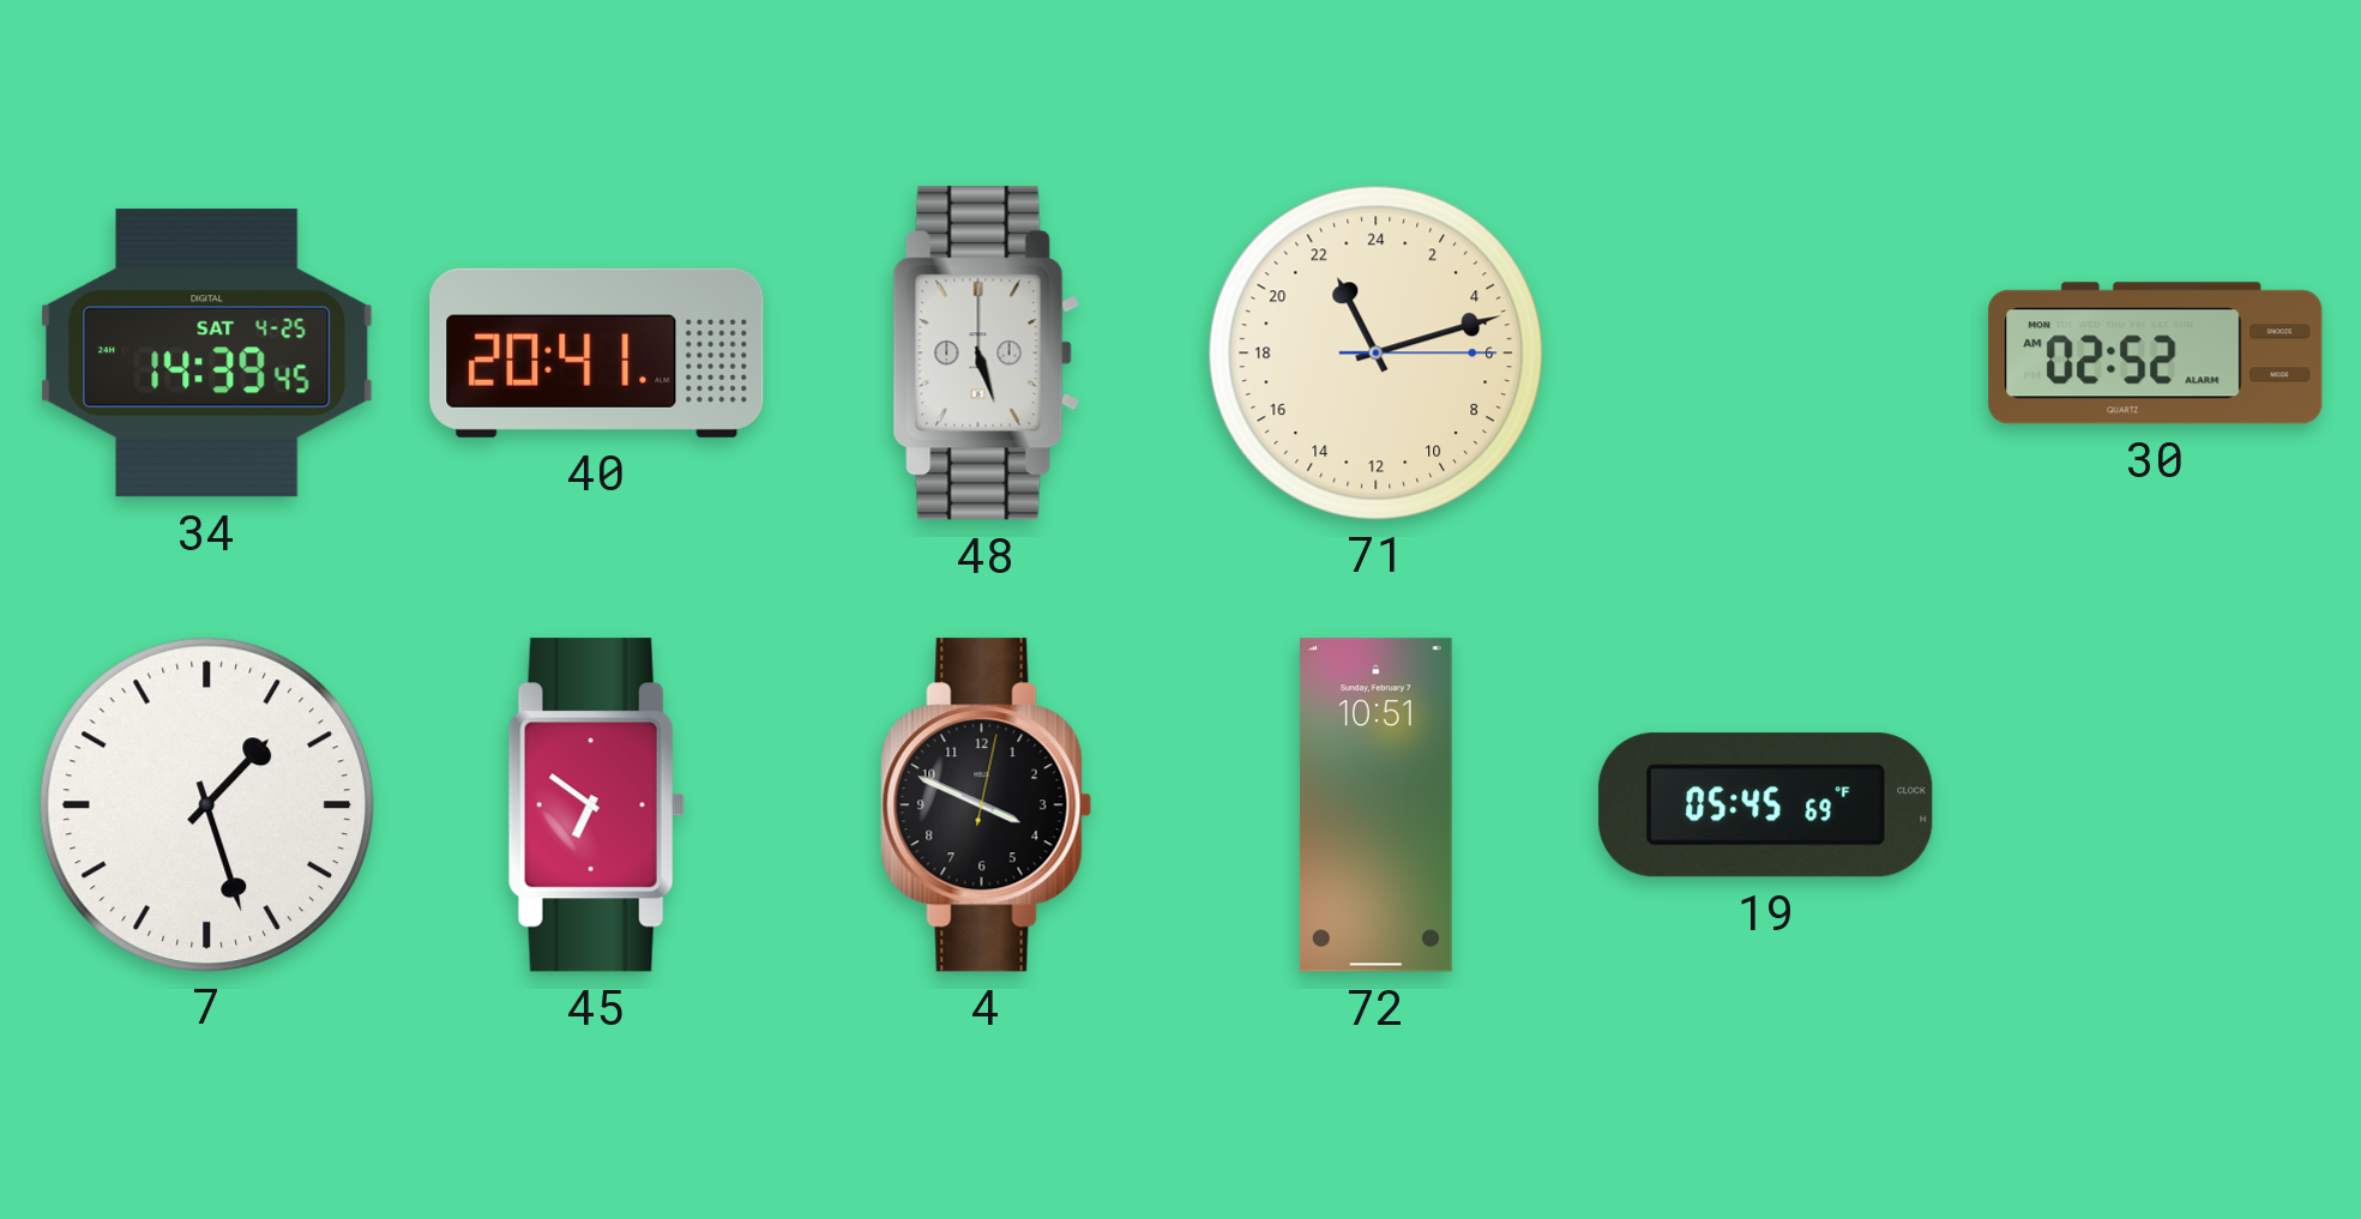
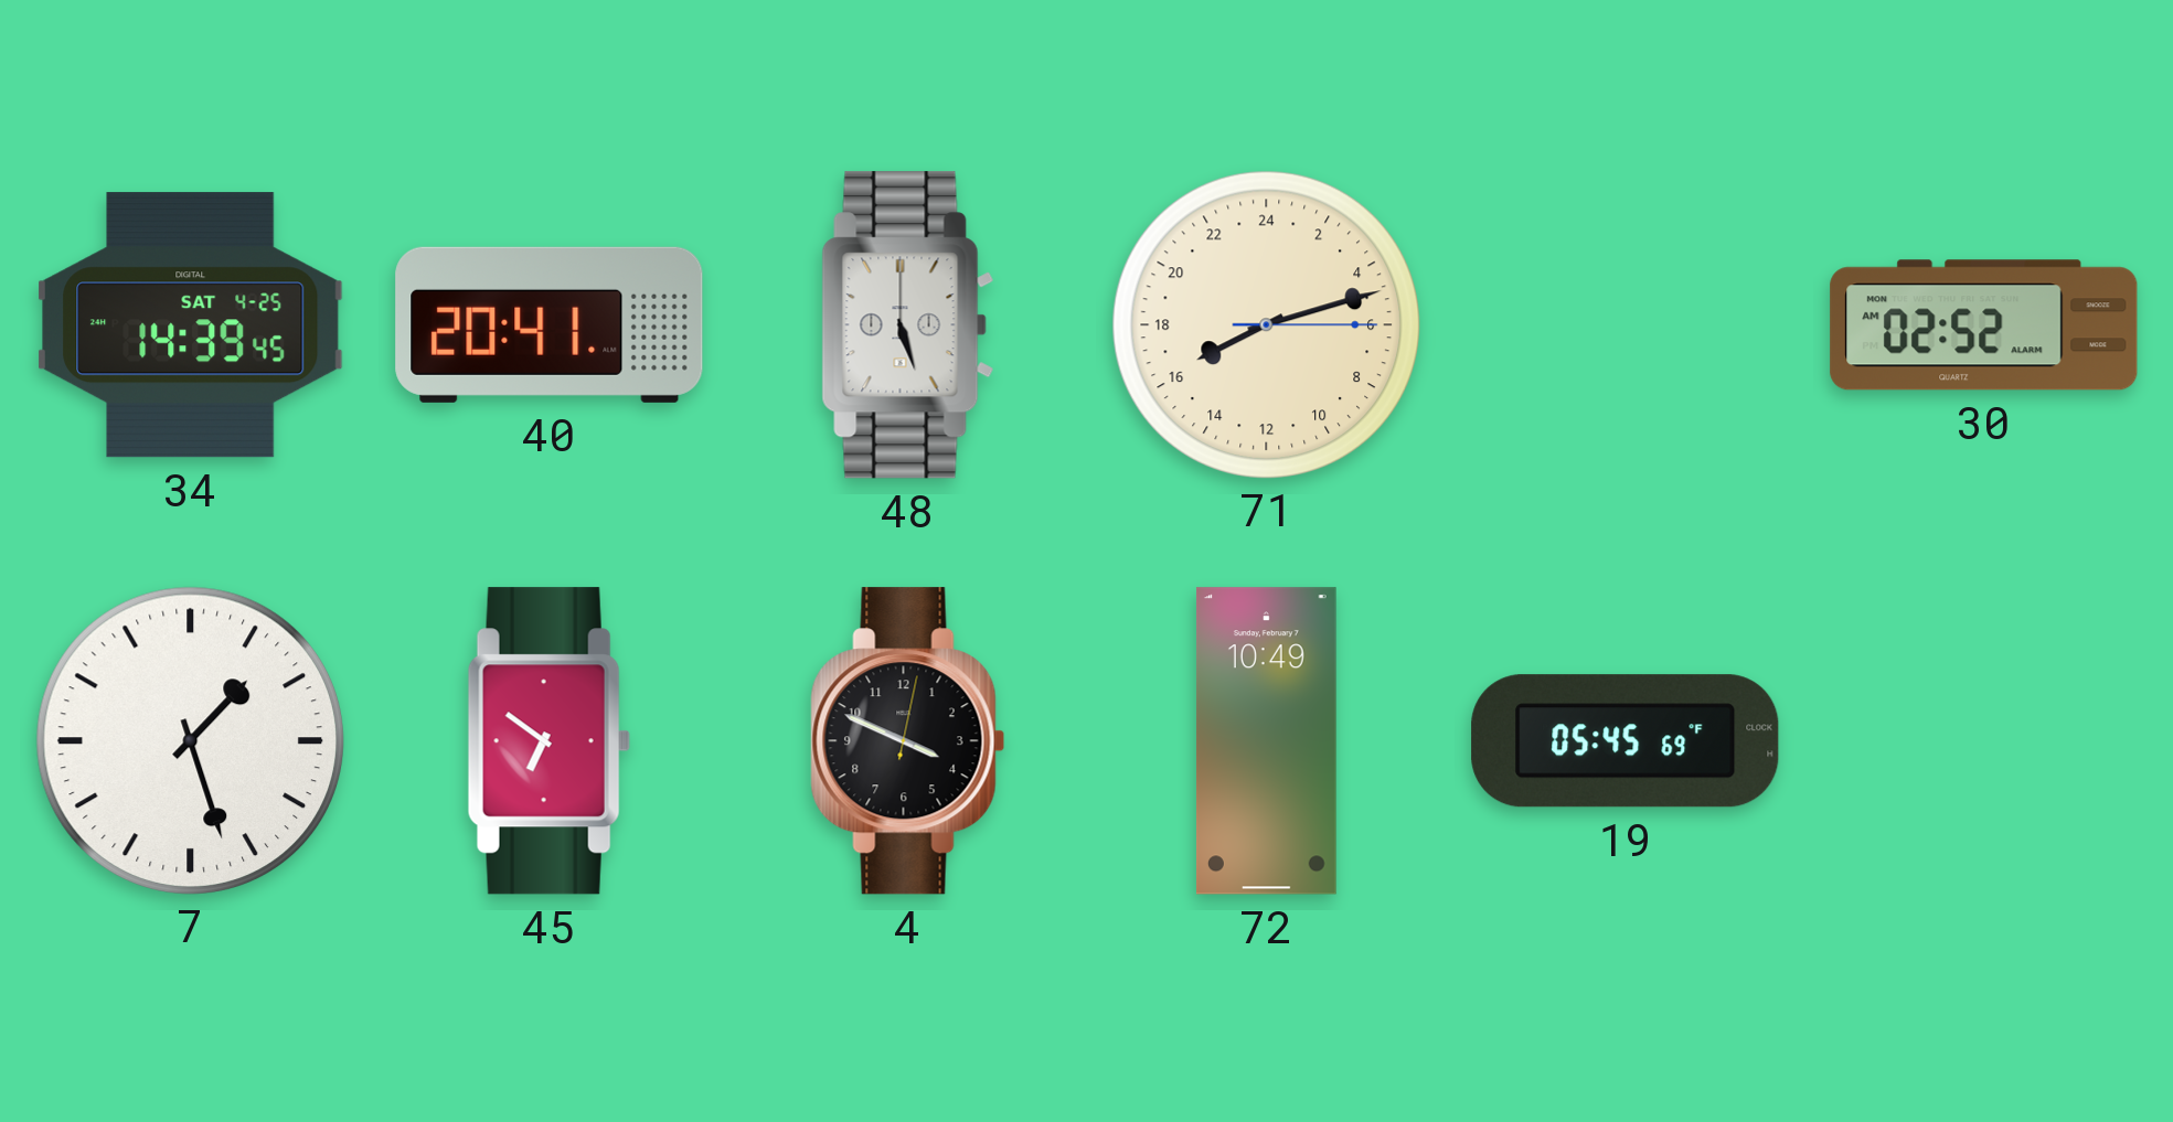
71: 22:12 -> 16:12
72: 10:51 -> 10:49
